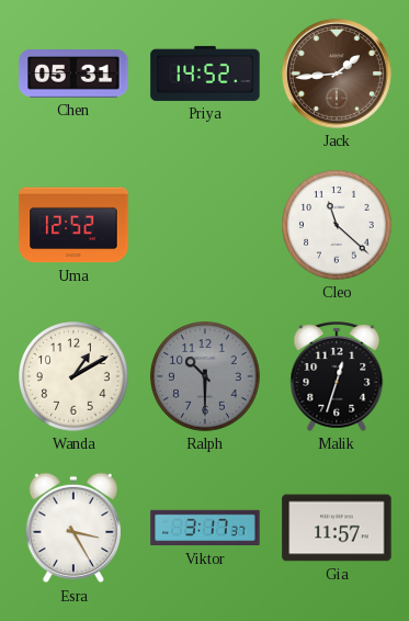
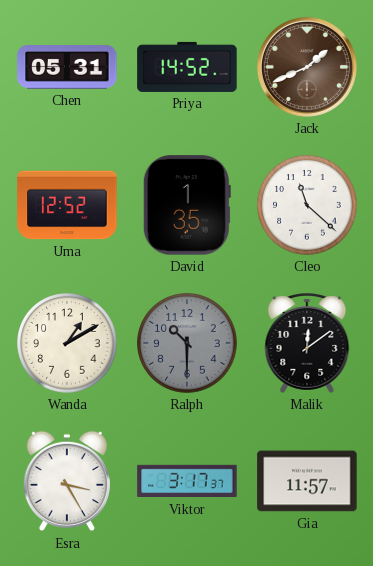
Jack: 1:44 -> 1:41
David: none -> 1:35
Malik: 12:33 -> 12:09
